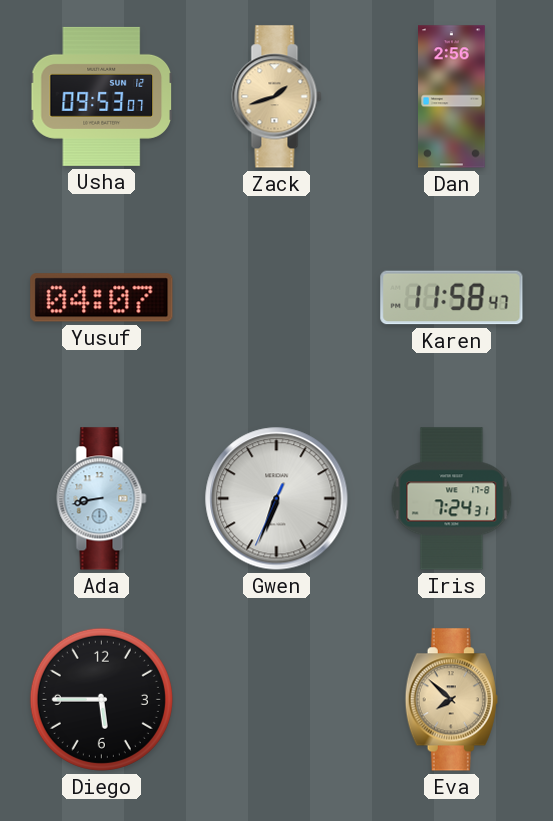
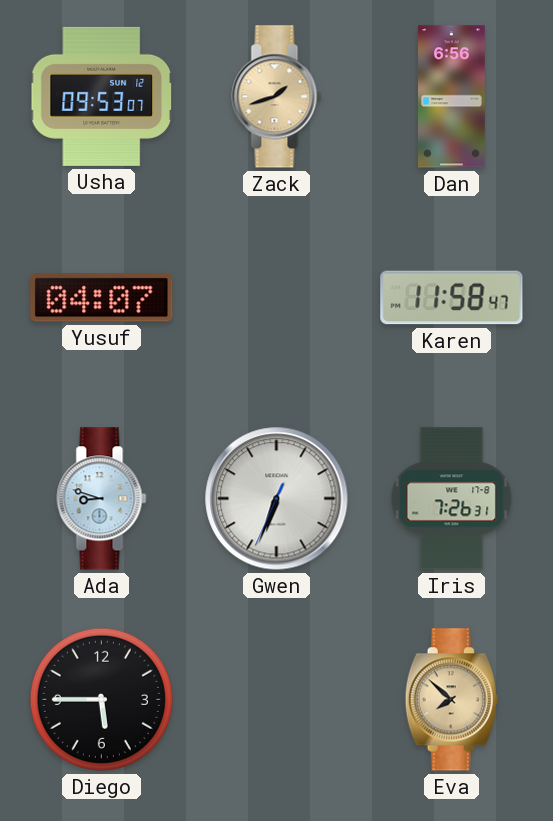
Dan: 2:56 -> 6:56
Ada: 8:43 -> 8:48
Iris: 7:24 -> 7:26
